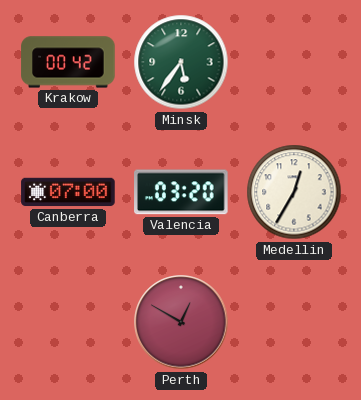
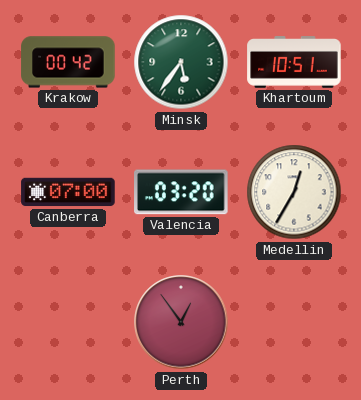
Khartoum: none -> 10:51
Perth: 12:50 -> 12:54
